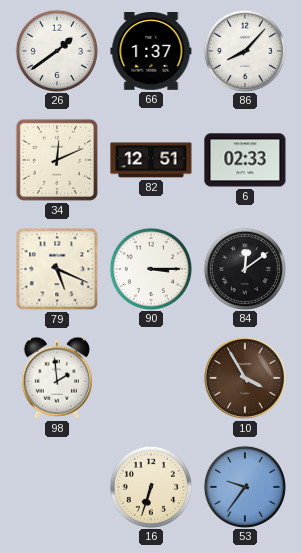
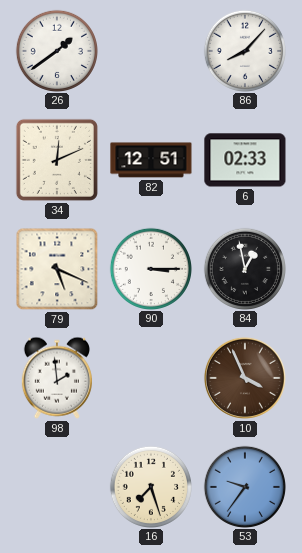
66: 1:37 -> none
84: 12:09 -> 12:58
10: 3:55 -> 3:56
16: 6:33 -> 7:27
